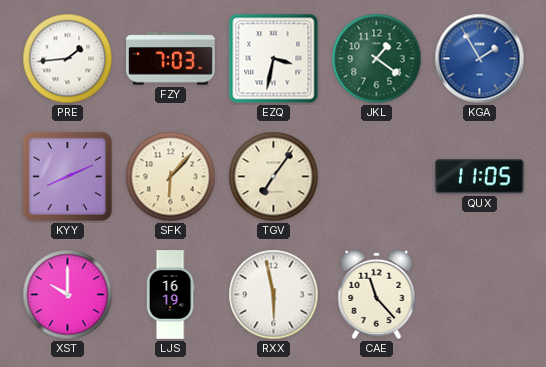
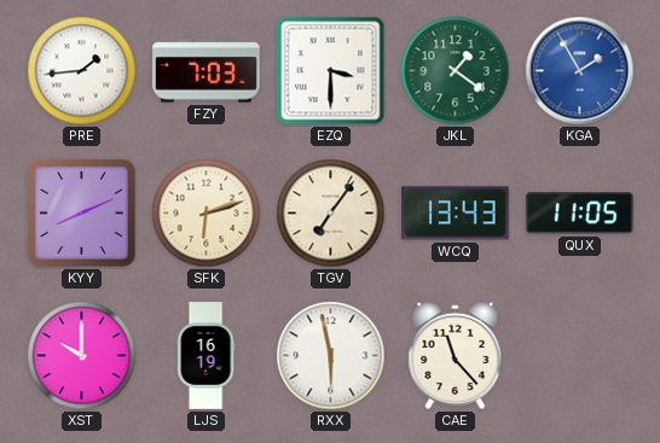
EZQ: 3:32 -> 3:30
SFK: 6:07 -> 6:12
WCQ: none -> 13:43
